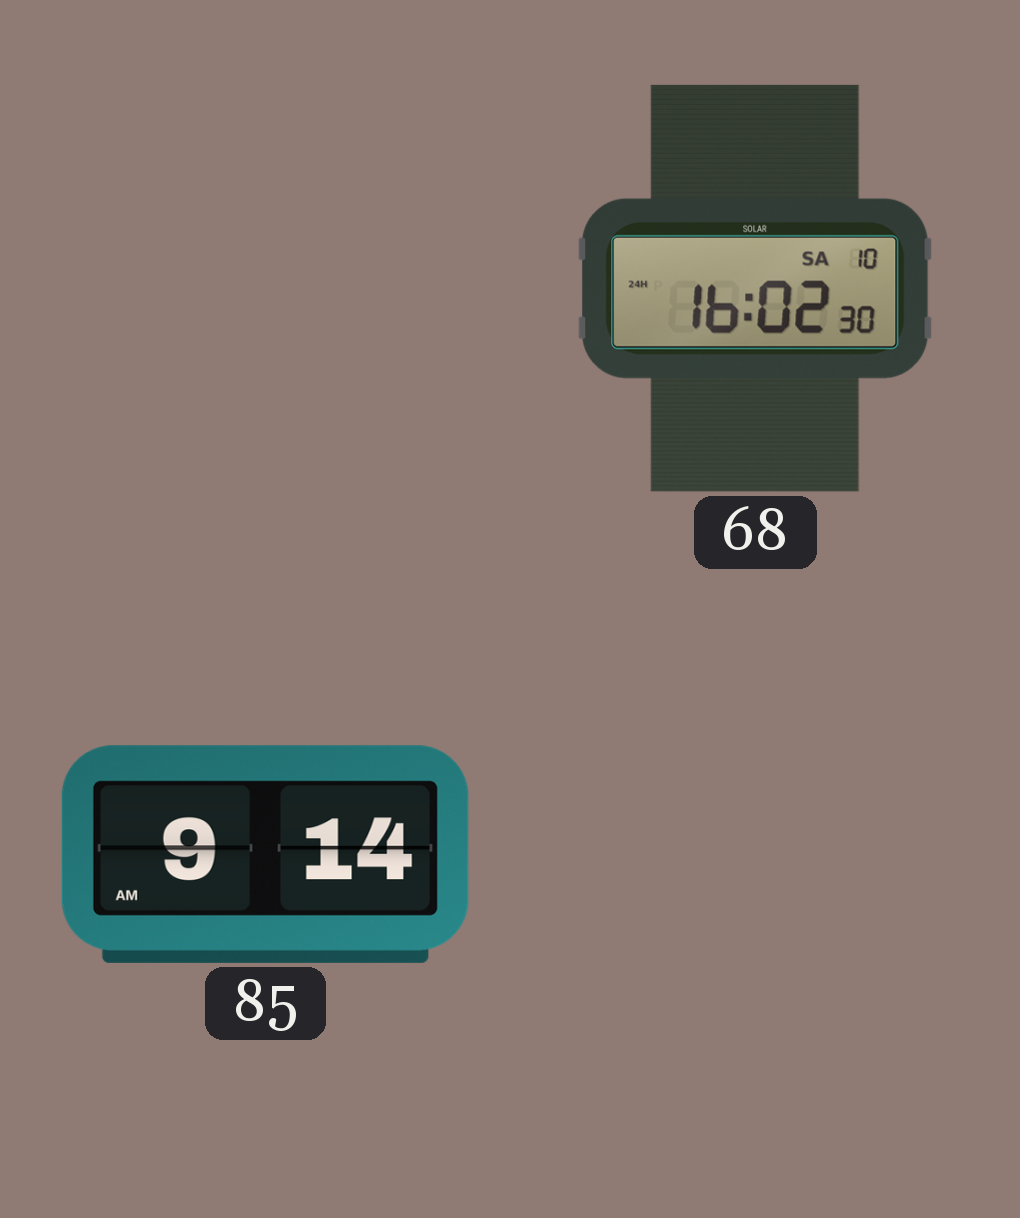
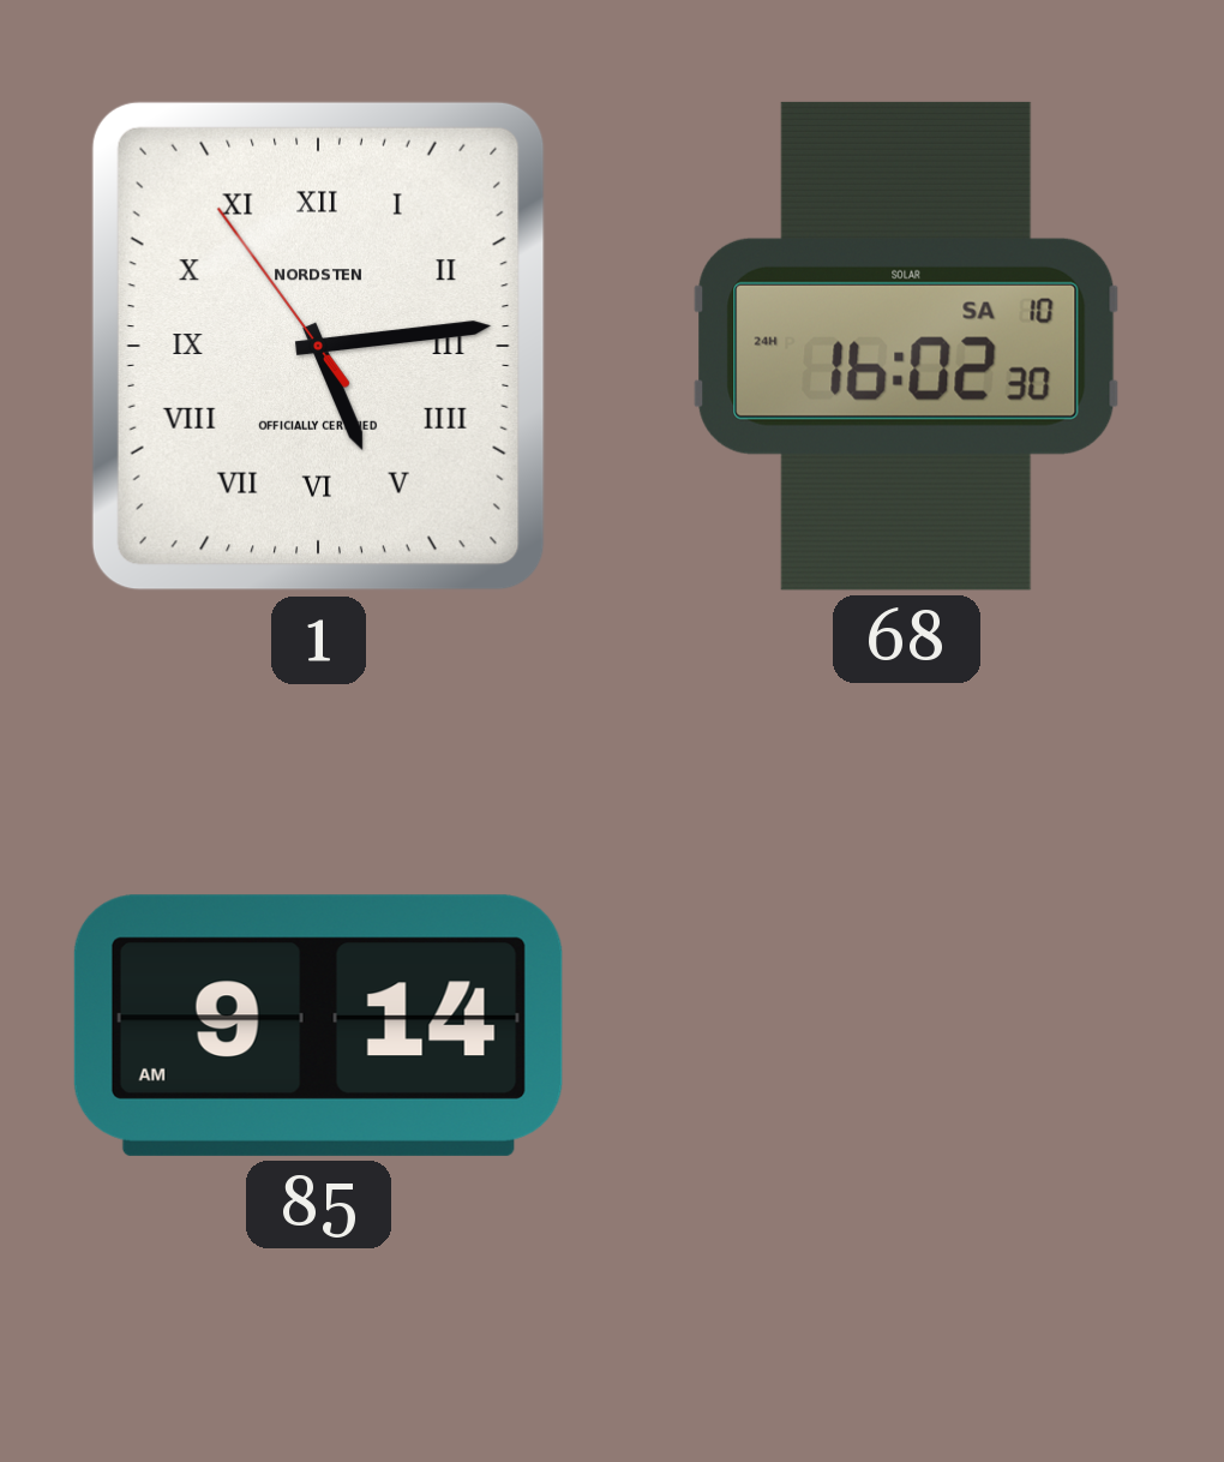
1: none -> 5:13
